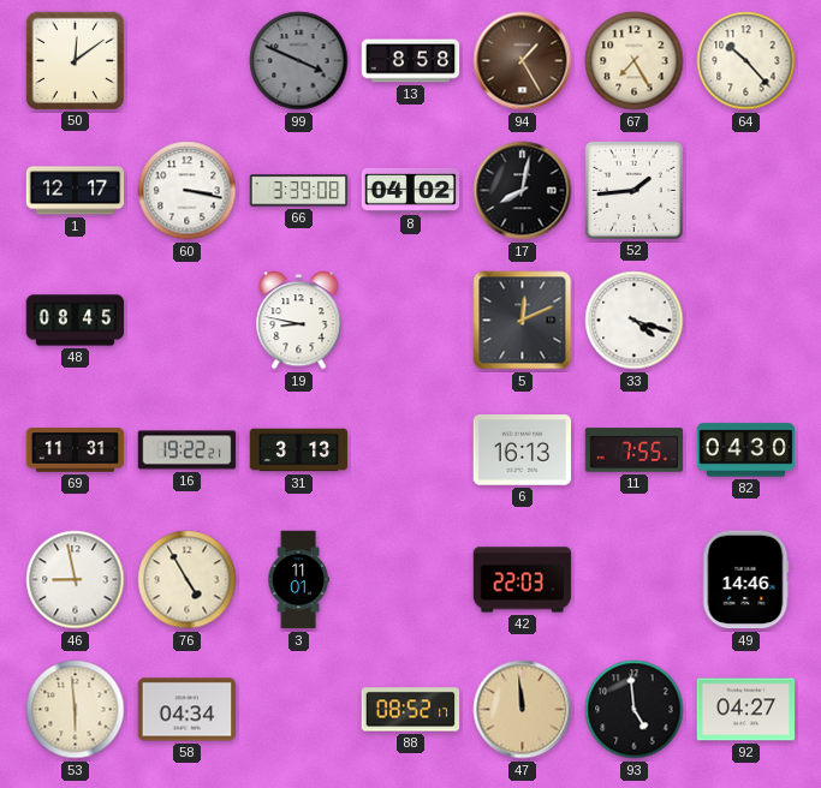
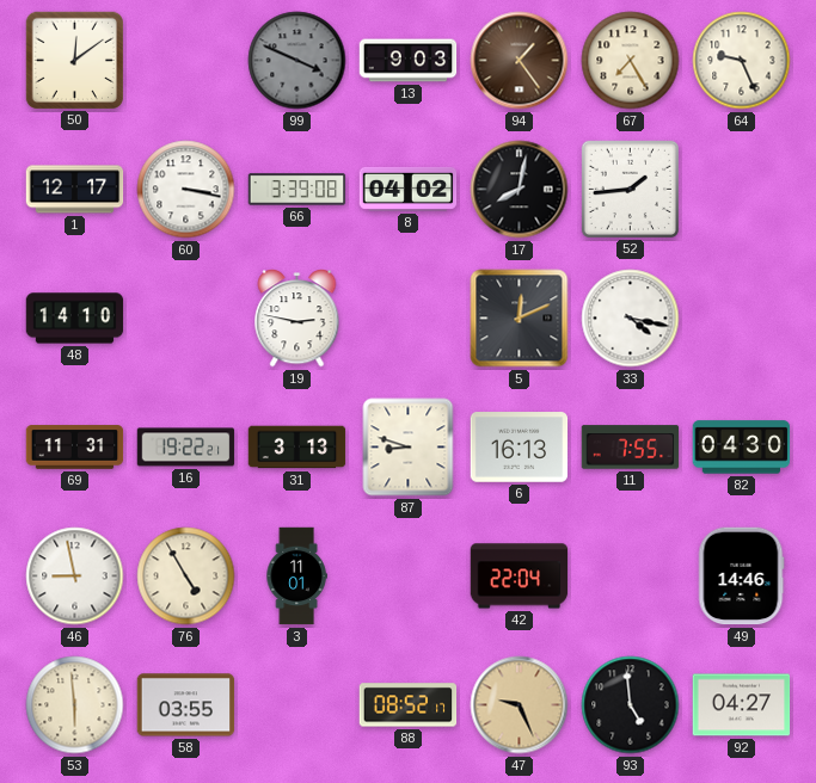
13: 8:58 -> 9:03
94: 1:25 -> 1:24
64: 10:23 -> 9:26
48: 08:45 -> 14:10
19: 8:47 -> 2:47
33: 4:18 -> 4:17
87: none -> 8:48
42: 22:03 -> 22:04
58: 04:34 -> 03:55
47: 11:59 -> 9:26
